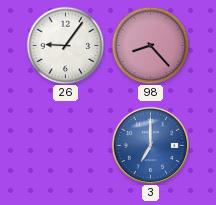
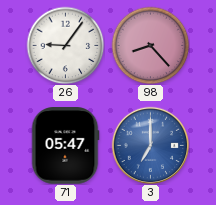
71: none -> 05:47
